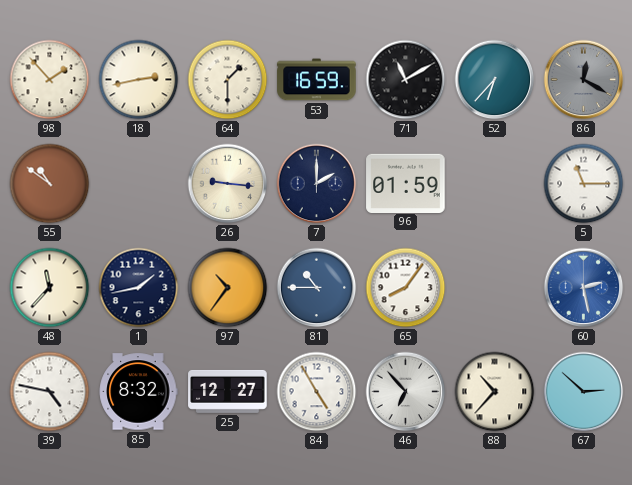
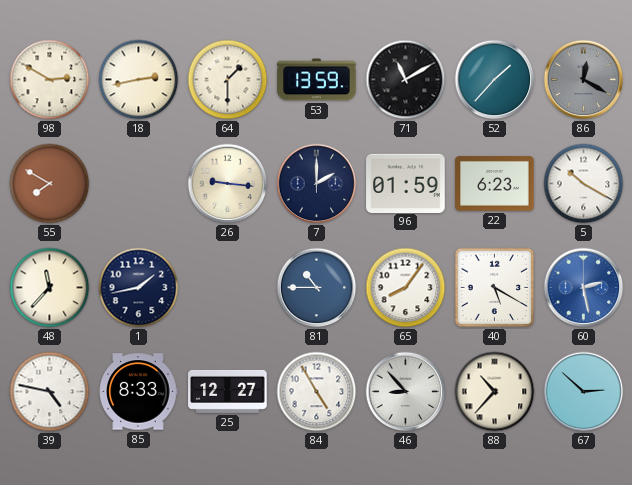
98: 1:53 -> 2:50
53: 16:59 -> 13:59
52: 6:37 -> 1:37
55: 10:51 -> 7:50
22: none -> 6:23
5: 11:15 -> 10:20
97: 10:36 -> none
40: none -> 5:20
85: 8:32 -> 8:33
46: 6:53 -> 8:53
